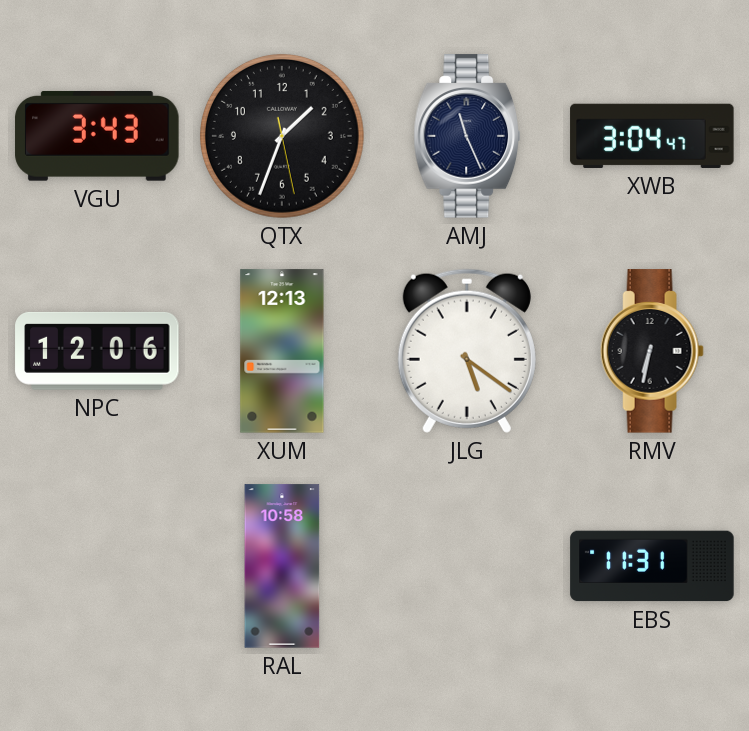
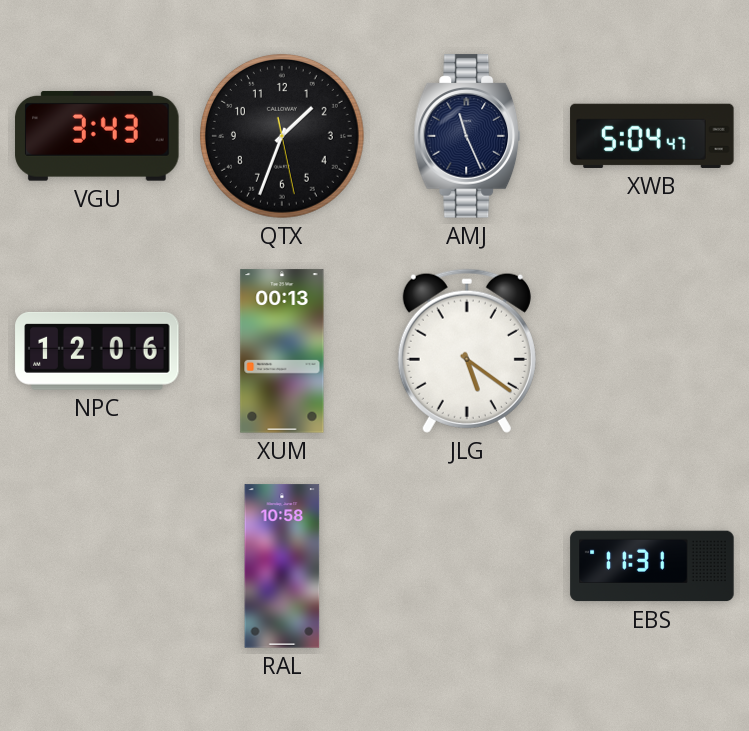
XWB: 3:04 -> 5:04
XUM: 12:13 -> 00:13
RMV: 6:32 -> none
